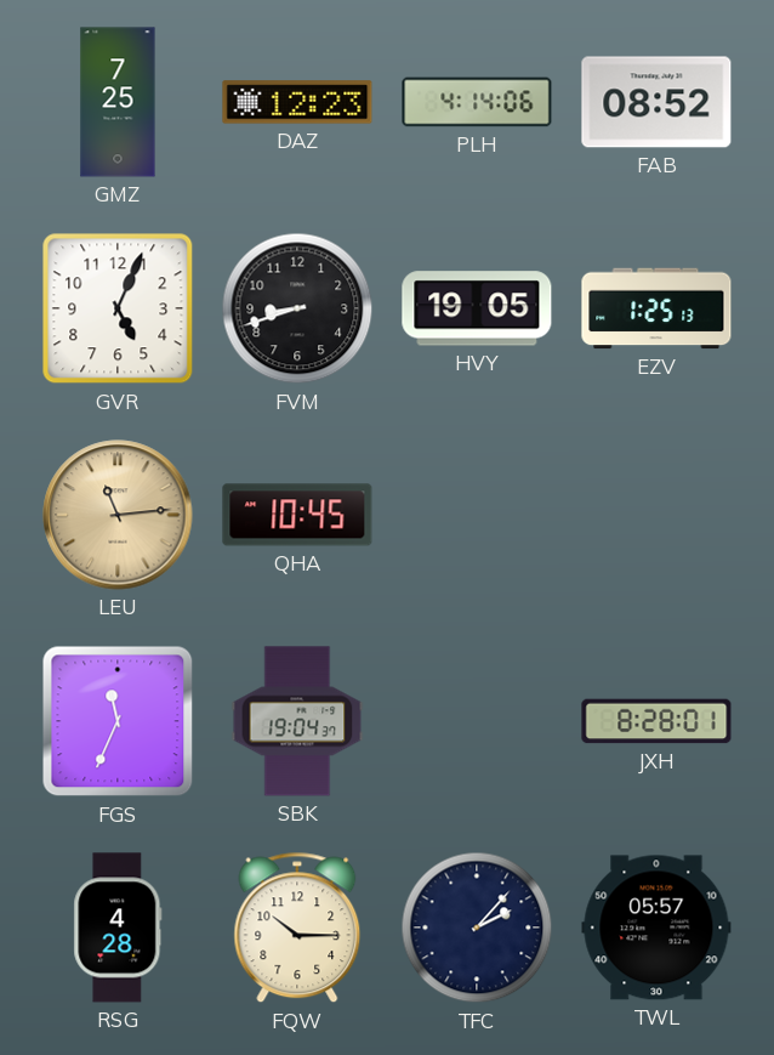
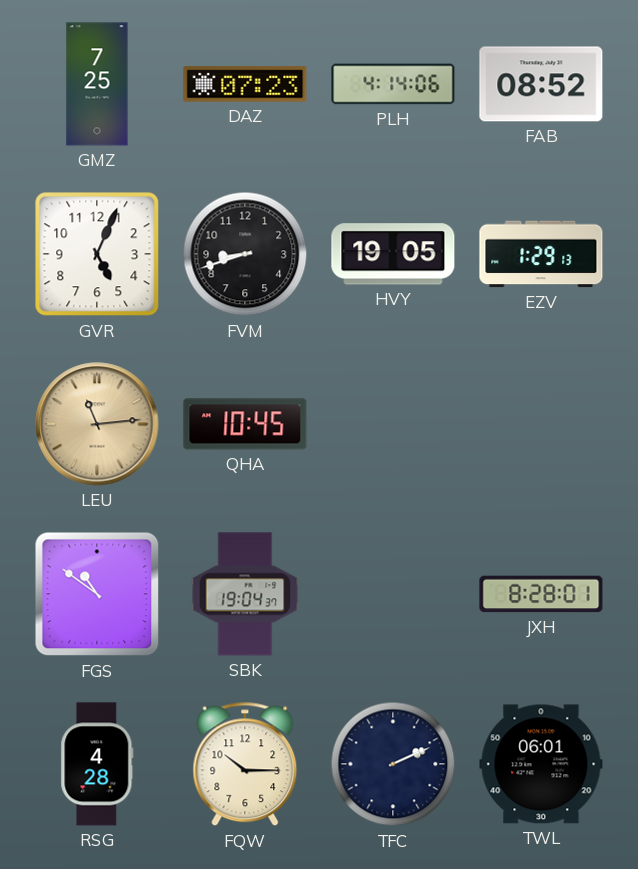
DAZ: 12:23 -> 07:23
EZV: 1:25 -> 1:29
FGS: 11:34 -> 10:51
TFC: 2:07 -> 2:11
TWL: 05:57 -> 06:01
